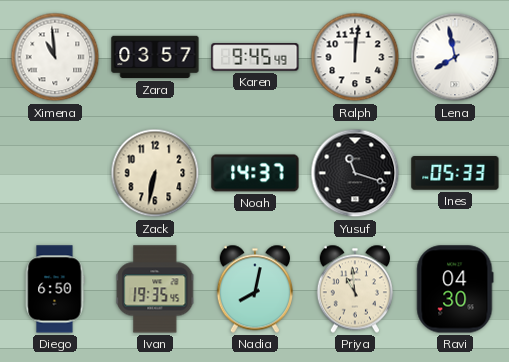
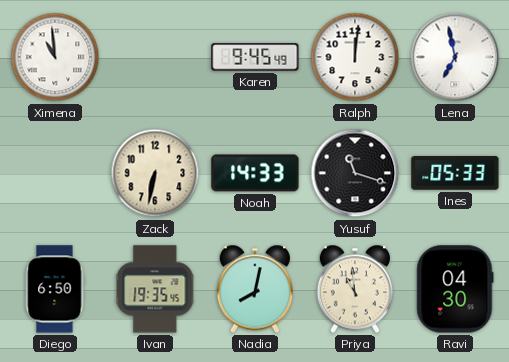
Zara: 03:57 -> none
Lena: 7:58 -> 6:58
Noah: 14:37 -> 14:33
